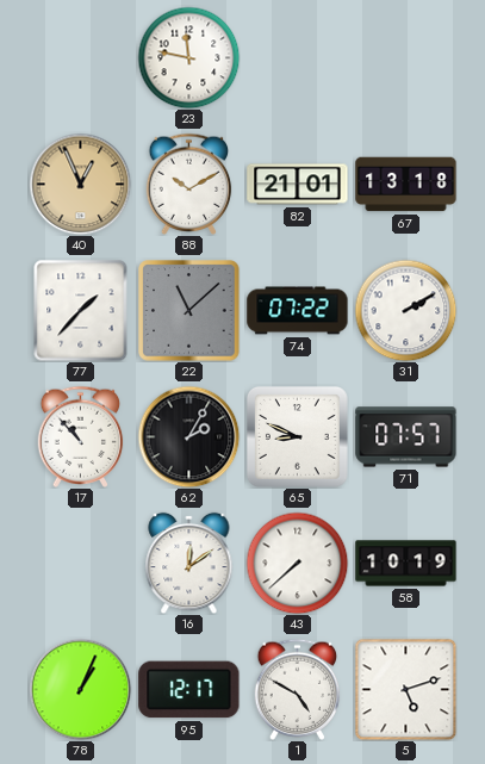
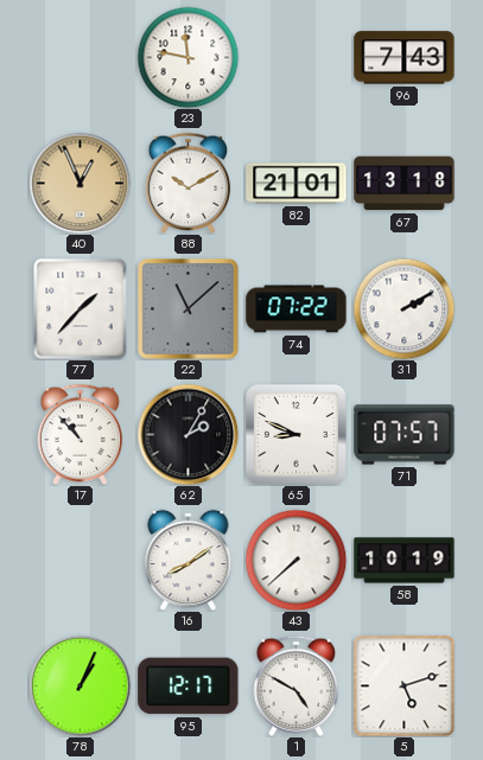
96: none -> 7:43
16: 12:09 -> 8:09
